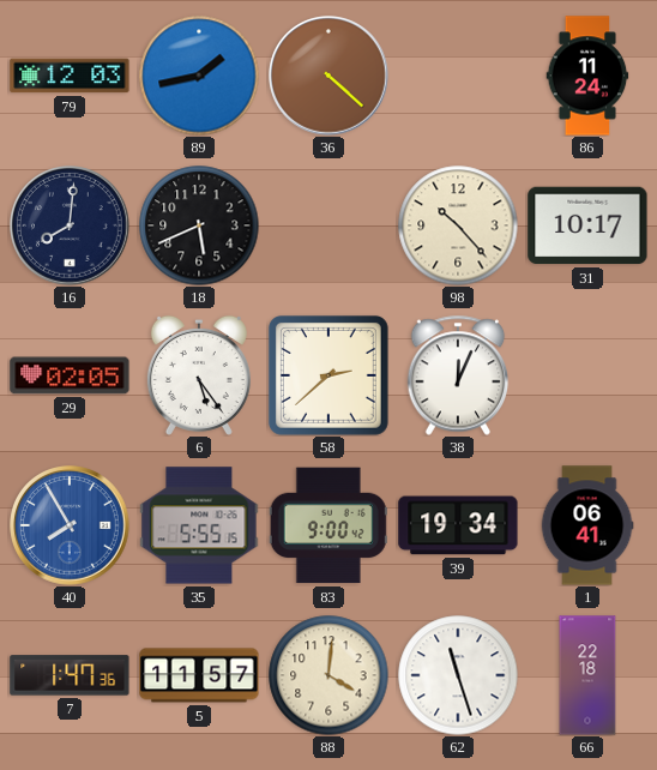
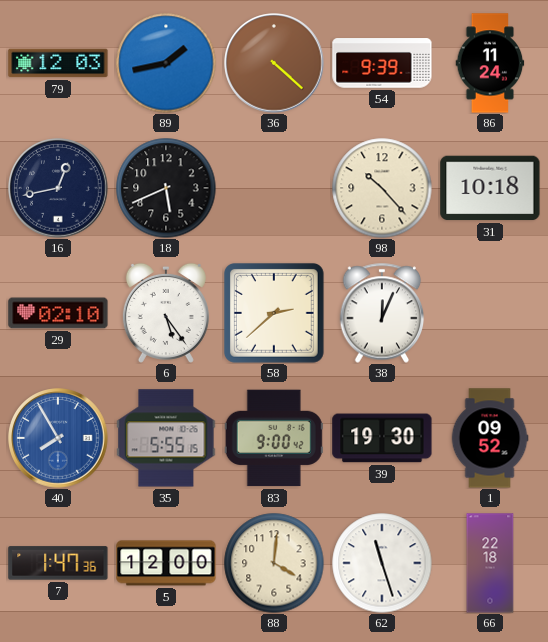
54: none -> 9:39
16: 8:01 -> 12:43
31: 10:17 -> 10:18
29: 02:05 -> 02:10
39: 19:34 -> 19:30
1: 06:41 -> 09:52
5: 11:57 -> 12:00
